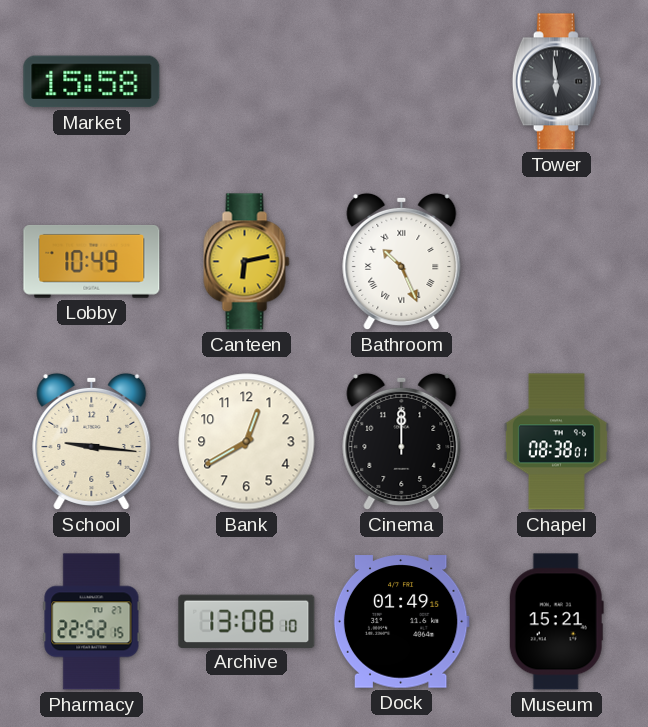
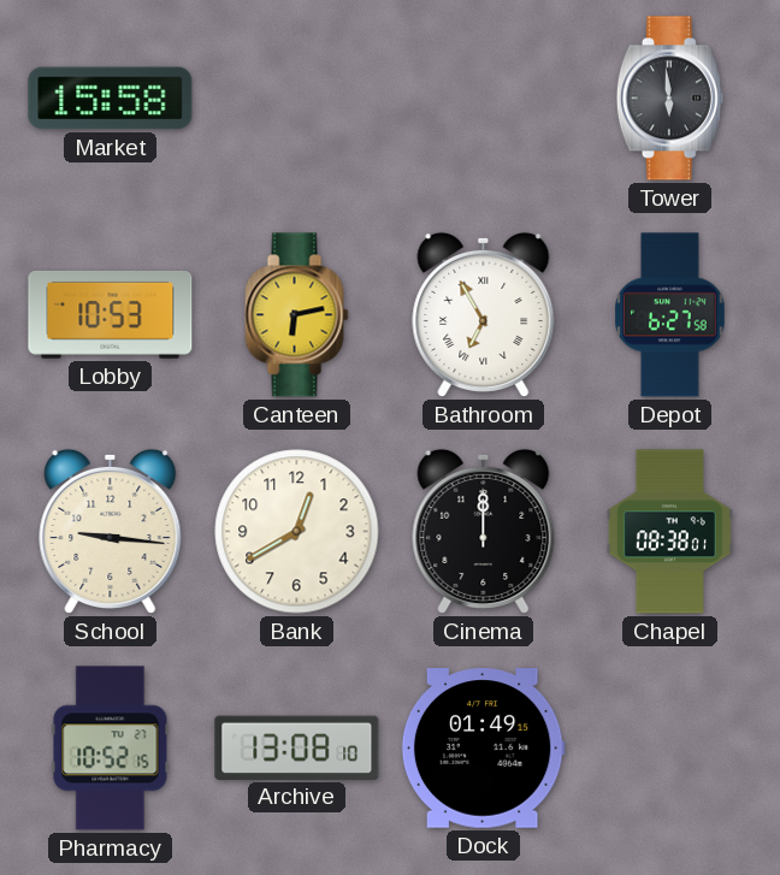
Lobby: 10:49 -> 10:53
Bathroom: 10:26 -> 6:55
Depot: none -> 6:27
Pharmacy: 22:52 -> 10:52
Museum: 15:21 -> none
